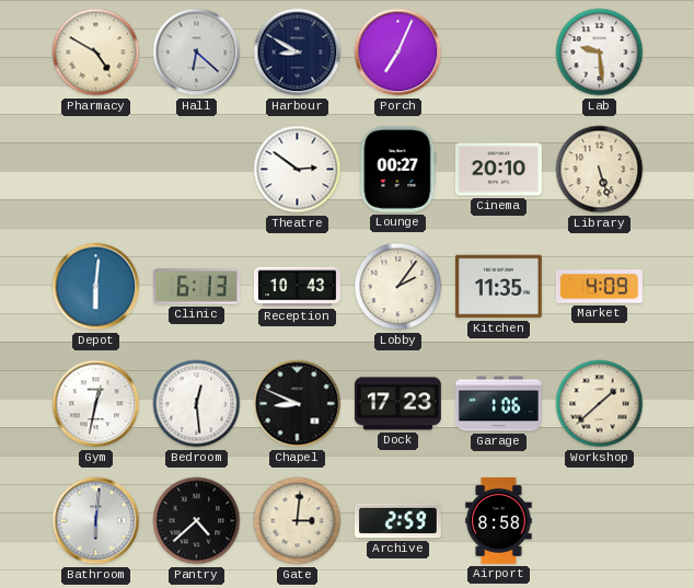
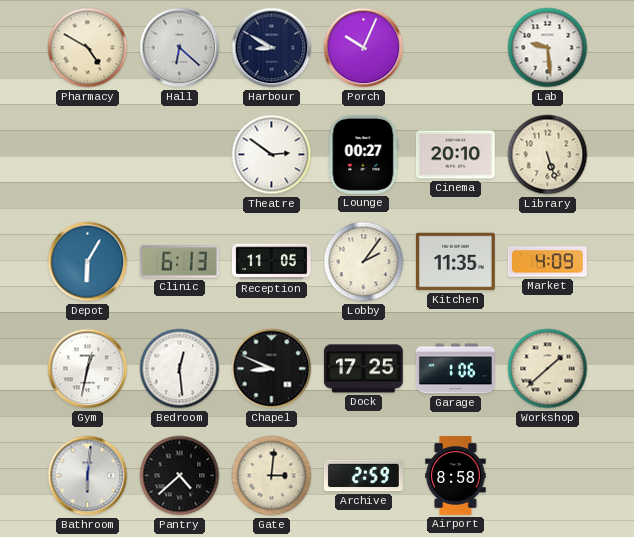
Porch: 7:04 -> 10:04
Depot: 6:01 -> 6:05
Reception: 10:43 -> 11:05
Dock: 17:23 -> 17:25
